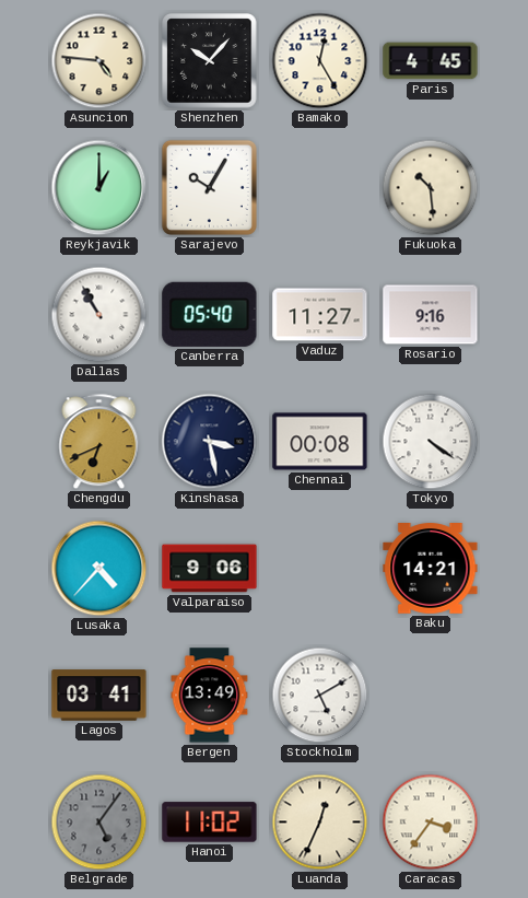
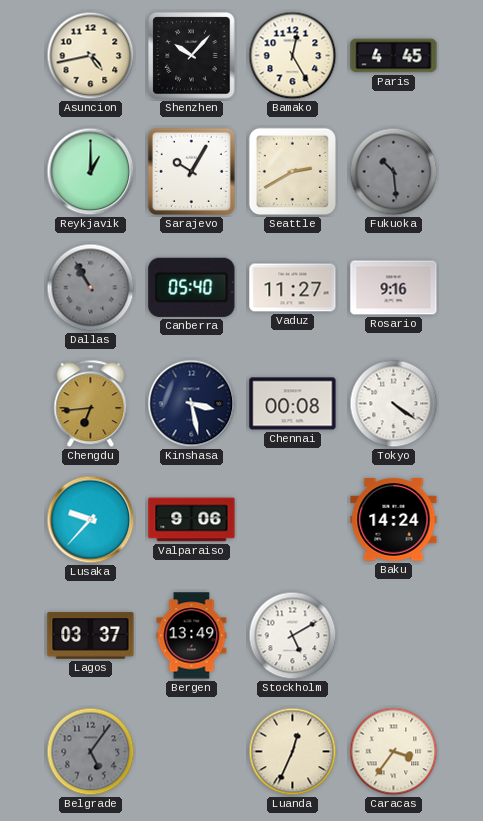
Asuncion: 4:46 -> 4:43
Seattle: none -> 2:40
Fukuoka dial: cream -> grey
Dallas dial: white -> grey
Chengdu: 6:41 -> 6:44
Lusaka: 4:37 -> 9:37
Baku: 14:21 -> 14:24
Lagos: 03:41 -> 03:37
Hanoi: 11:02 -> none
